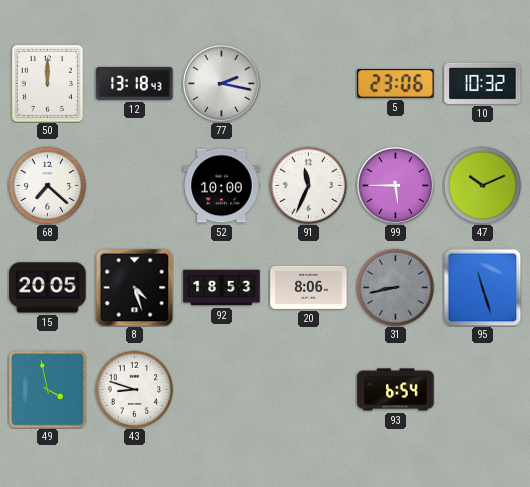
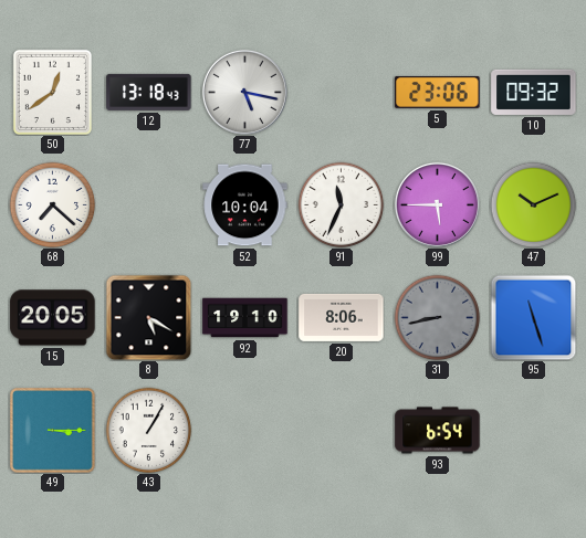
50: 12:00 -> 12:39
77: 2:17 -> 5:17
10: 10:32 -> 09:32
52: 10:00 -> 10:04
8: 4:27 -> 5:20
92: 18:53 -> 19:10
49: 3:58 -> 3:15
43: 8:48 -> 1:05
